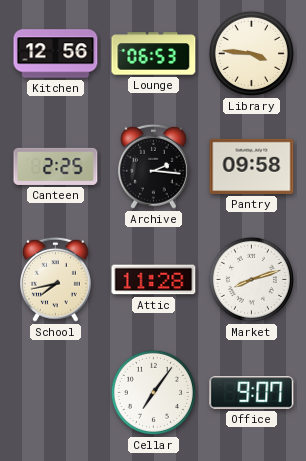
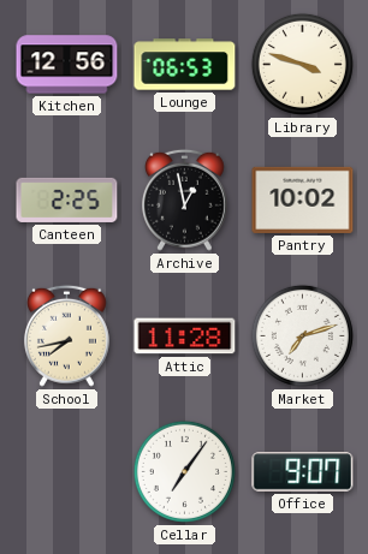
Library: 3:46 -> 3:48
Archive: 2:16 -> 12:58
Pantry: 09:58 -> 10:02
Market: 8:12 -> 7:12
